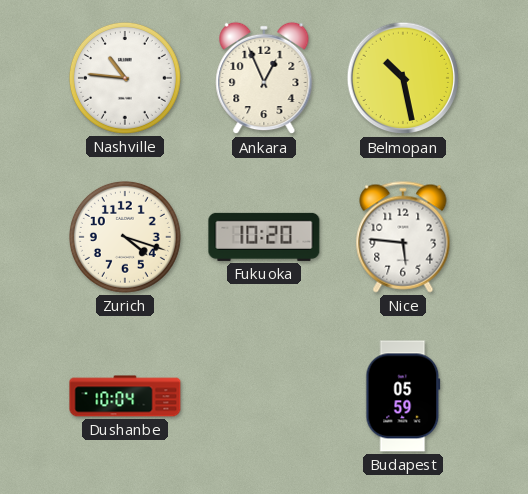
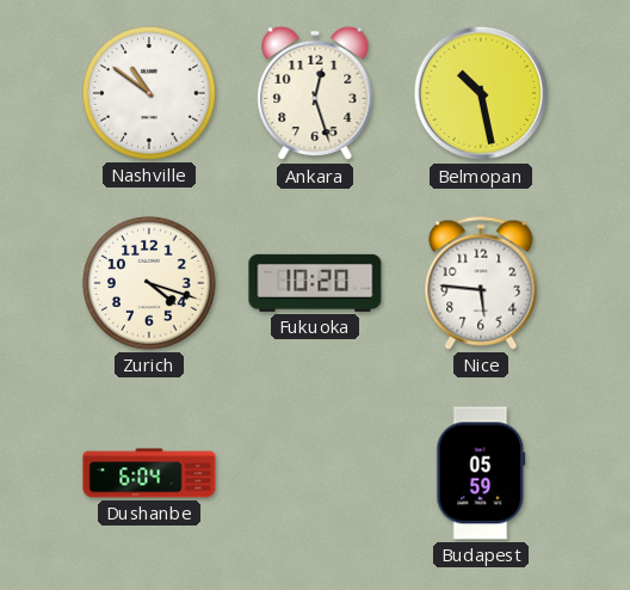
Nashville: 10:46 -> 10:51
Ankara: 12:56 -> 12:27
Dushanbe: 10:04 -> 6:04
